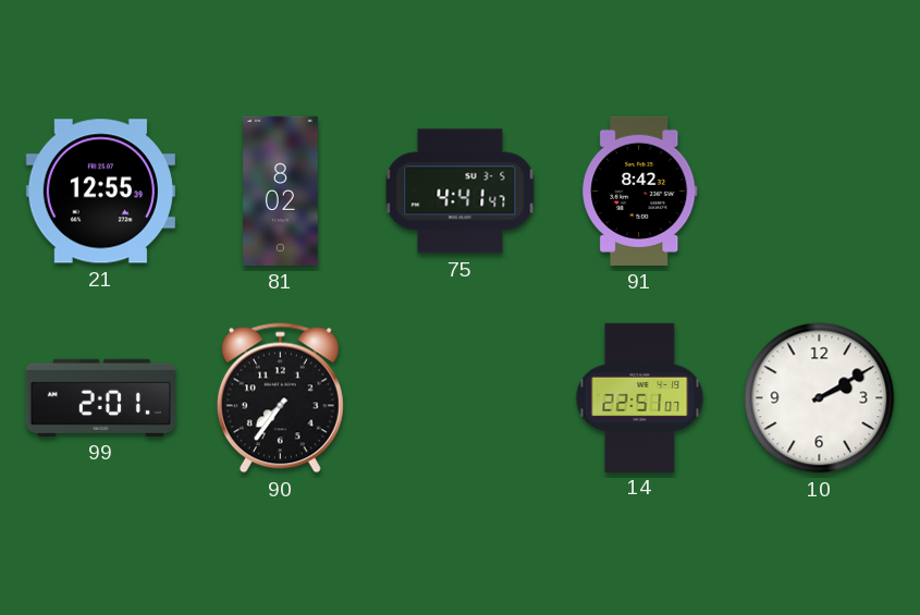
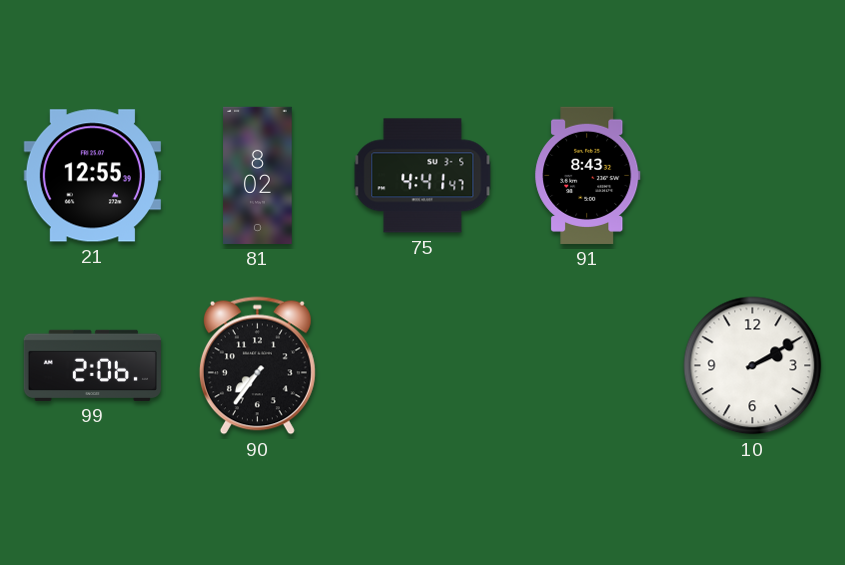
91: 8:42 -> 8:43
99: 2:01 -> 2:06
14: 22:51 -> none
